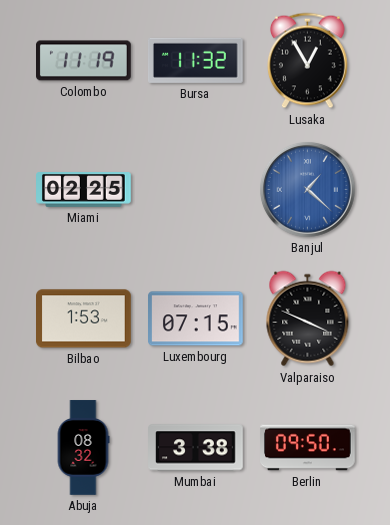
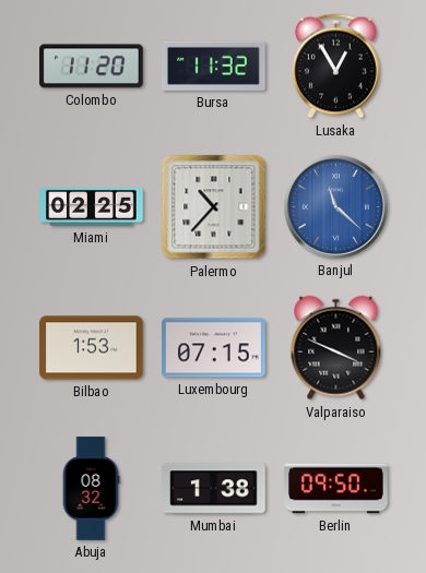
Colombo: 11:19 -> 11:20
Palermo: none -> 10:37
Banjul: 1:22 -> 11:22
Mumbai: 3:38 -> 1:38
